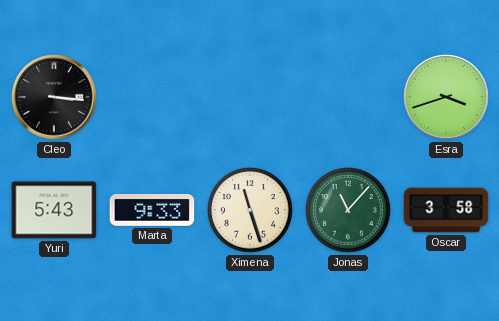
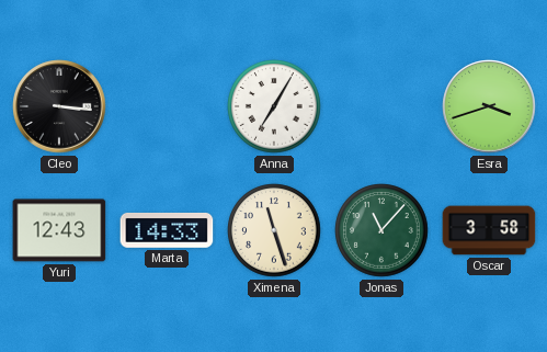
Anna: none -> 7:05
Yuri: 5:43 -> 12:43
Marta: 9:33 -> 14:33
